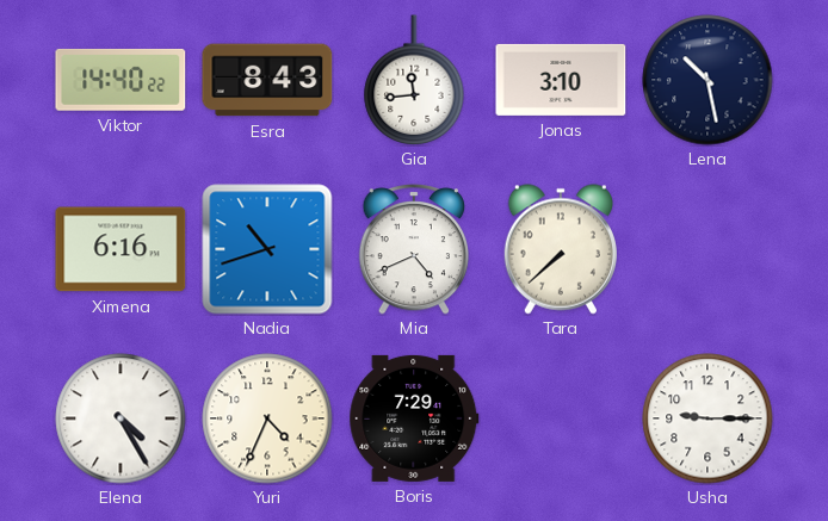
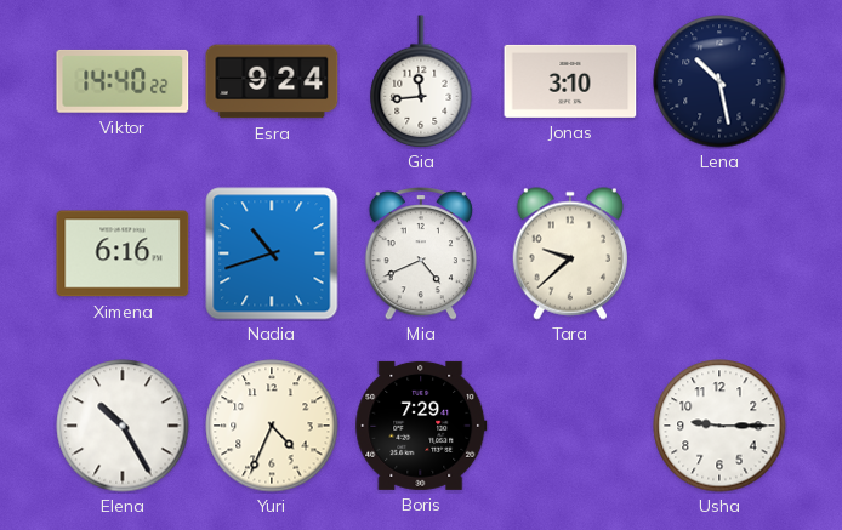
Esra: 8:43 -> 9:24
Tara: 7:38 -> 9:38
Elena: 4:25 -> 10:25
